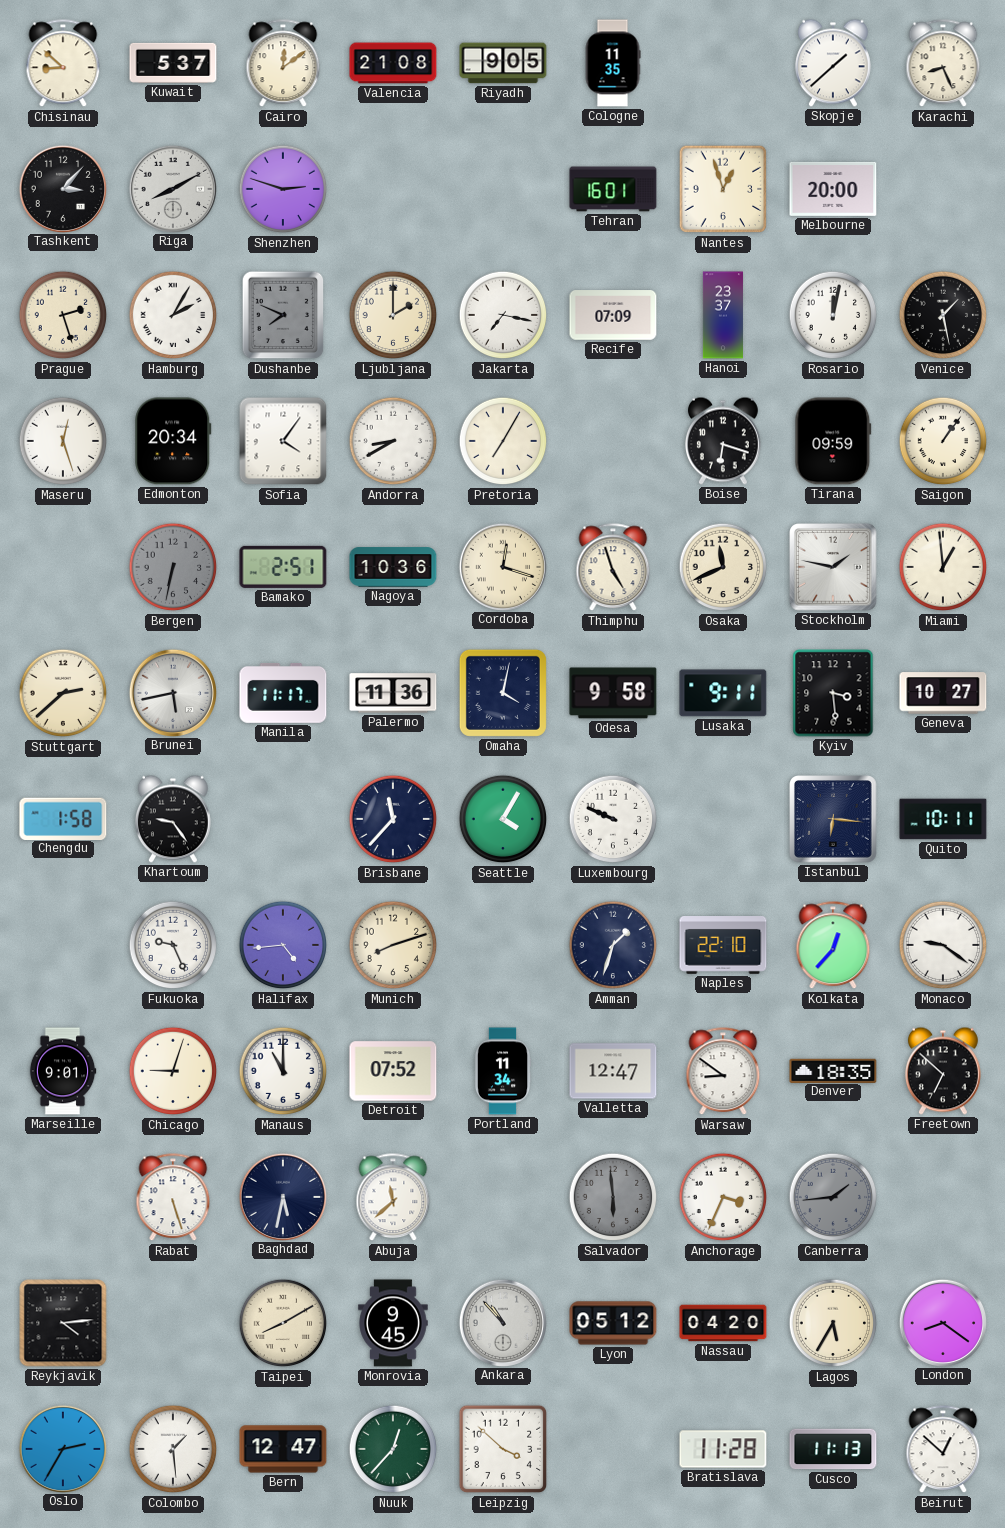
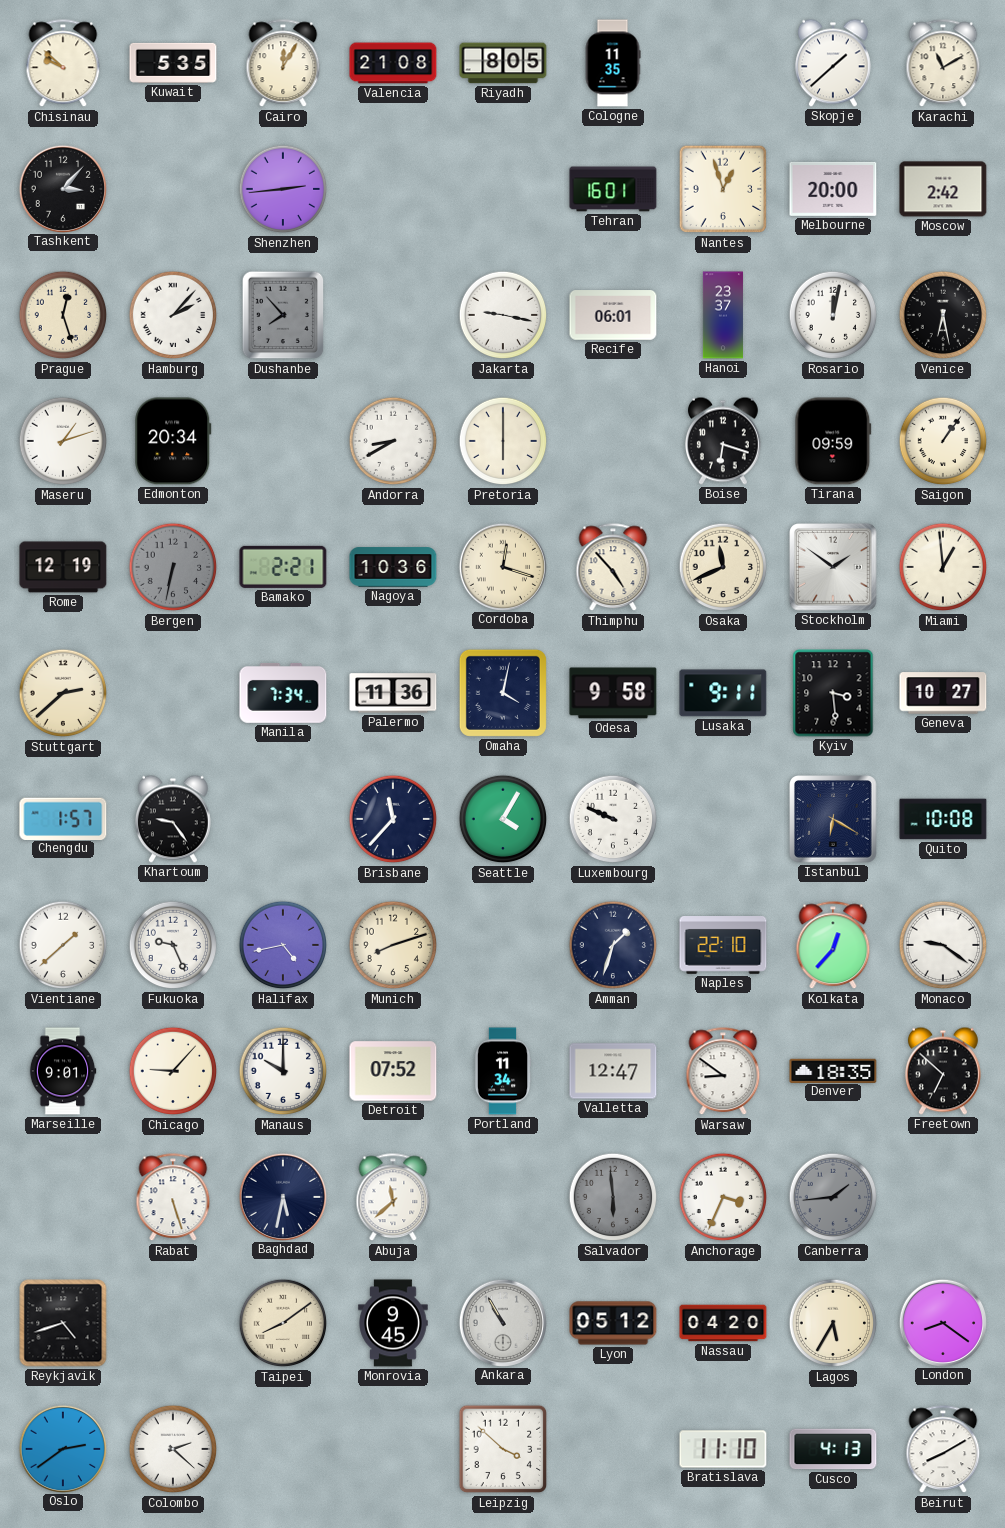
Chisinau: 8:52 -> 9:52
Kuwait: 5:37 -> 5:35
Cairo: 12:09 -> 12:05
Riyadh: 9:05 -> 8:05
Karachi: 8:26 -> 11:10
Riga: 8:10 -> none
Shenzhen: 2:48 -> 2:44
Moscow: none -> 2:42
Prague: 2:27 -> 12:27
Hamburg: 2:05 -> 2:07
Dushanbe: 7:49 -> 7:53
Ljubljana: 2:00 -> none
Jakarta: 7:17 -> 9:17
Recife: 07:09 -> 06:01
Venice: 1:28 -> 6:28
Maseru: 12:27 -> 1:12
Sofia: 4:06 -> none
Pretoria: 7:05 -> 6:00
Rome: none -> 12:19
Bamako: 2:51 -> 2:21
Thimphu: 4:57 -> 4:53
Stockholm: 1:47 -> 1:51
Brunei: 5:43 -> none
Manila: 11:17 -> 7:34
Chengdu: 1:58 -> 1:57
Istanbul: 6:16 -> 6:20
Quito: 10:11 -> 10:08
Vientiane: none -> 1:38
Halifax: 4:44 -> 4:43
Chicago: 9:03 -> 9:07
Manaus: 11:00 -> 10:00
Reykjavik: 4:14 -> 4:42
Taipei: 8:10 -> 8:09
Ankara: 10:53 -> 10:55
Oslo: 2:35 -> 2:39
Colombo: 1:29 -> 2:22
Bern: 12:47 -> none
Nuuk: 12:37 -> none
Bratislava: 11:28 -> 11:10
Cusco: 11:13 -> 4:13
Beirut: 12:52 -> 8:10
